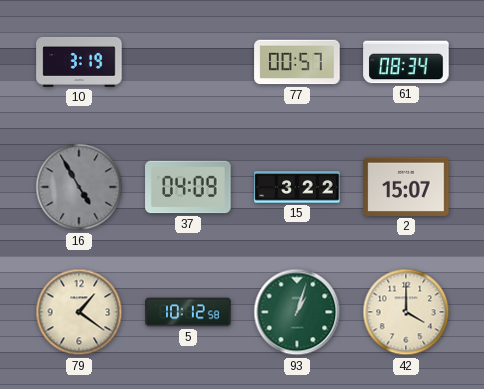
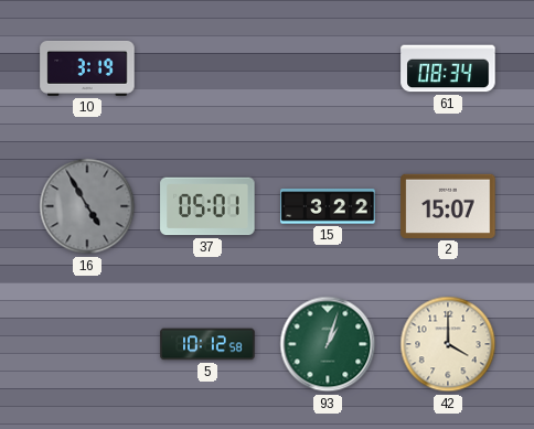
77: 00:57 -> none
37: 04:09 -> 05:01
79: 1:21 -> none
